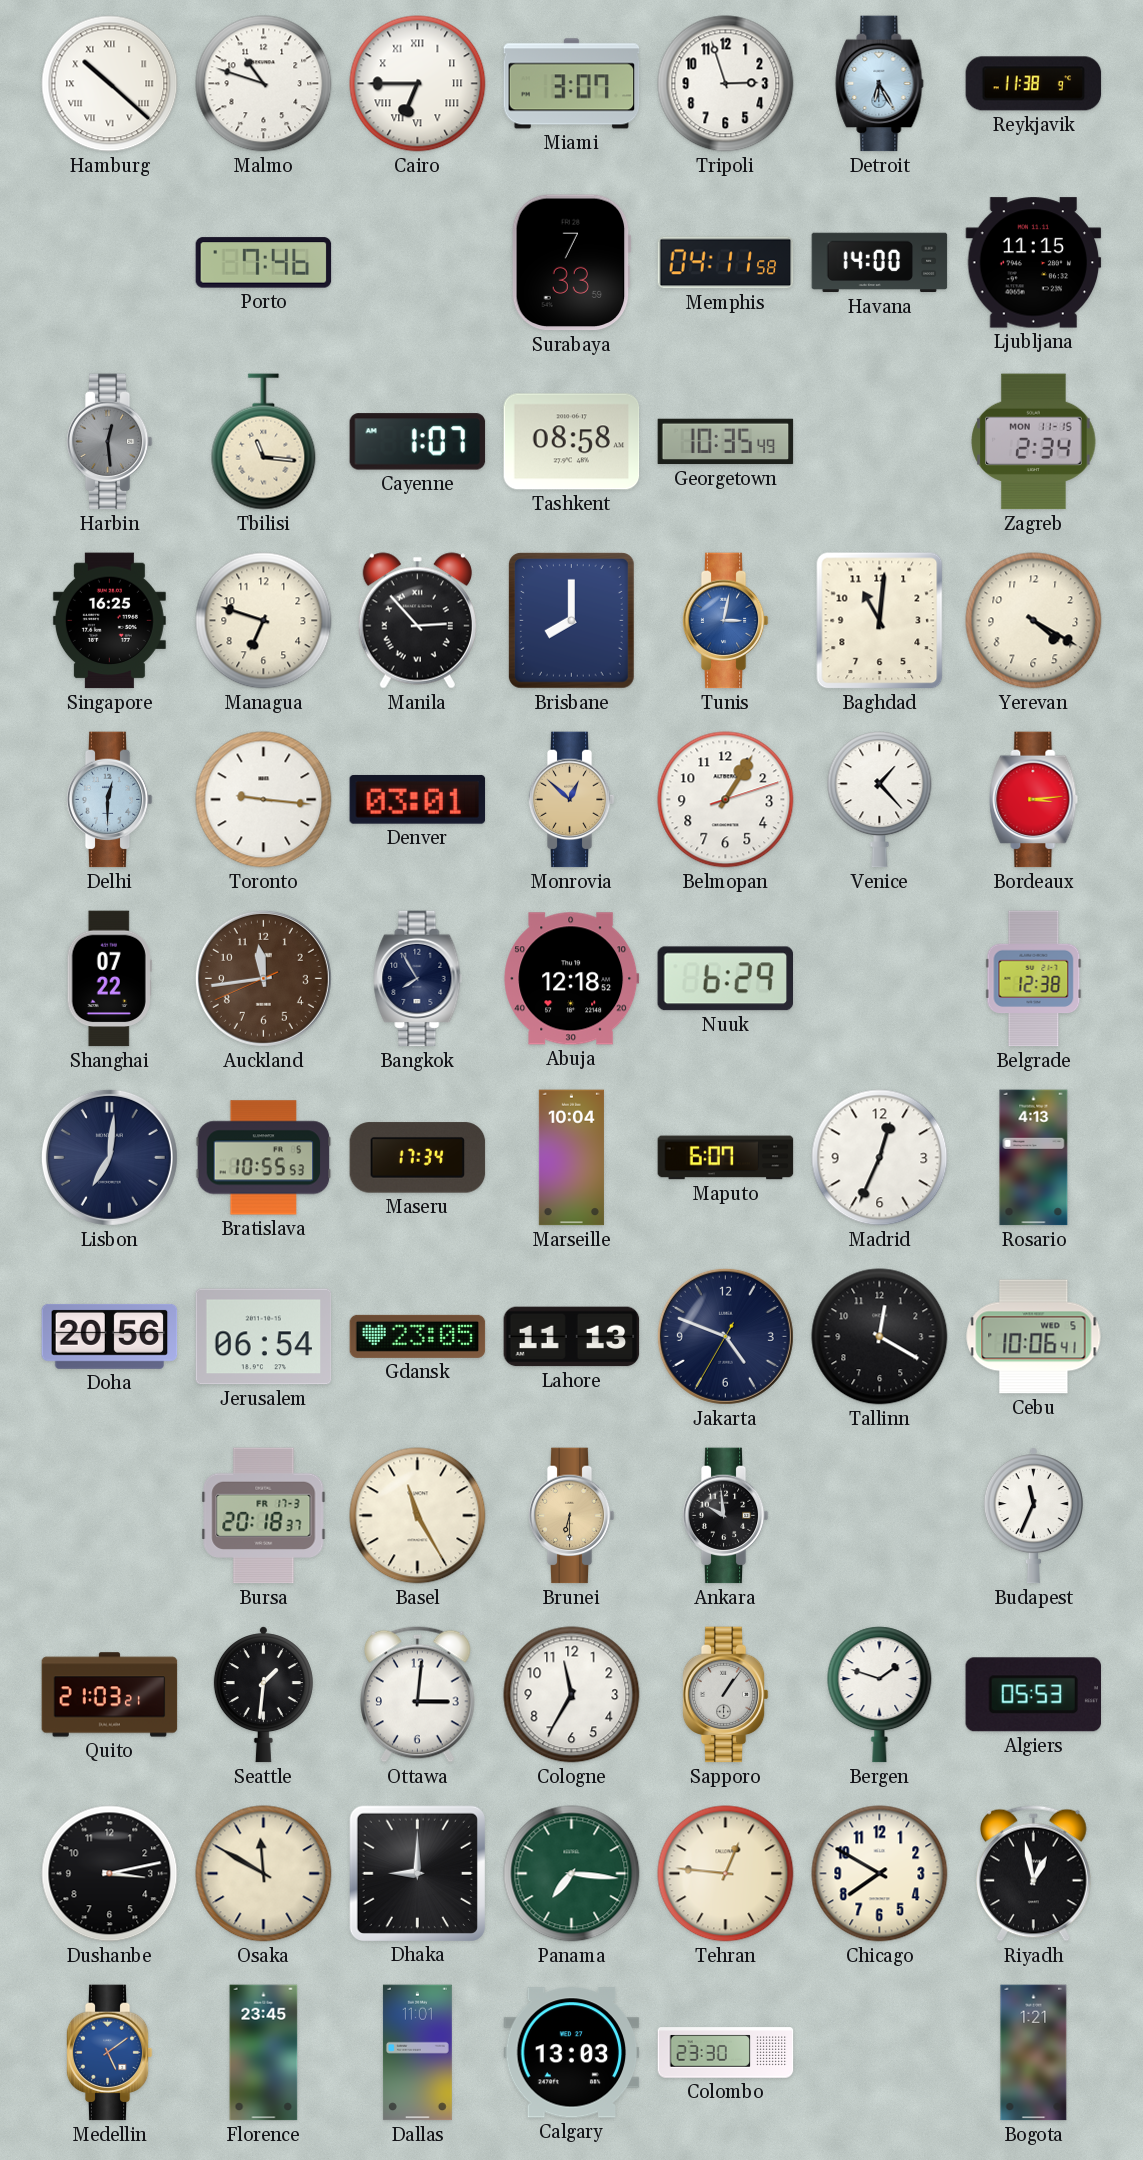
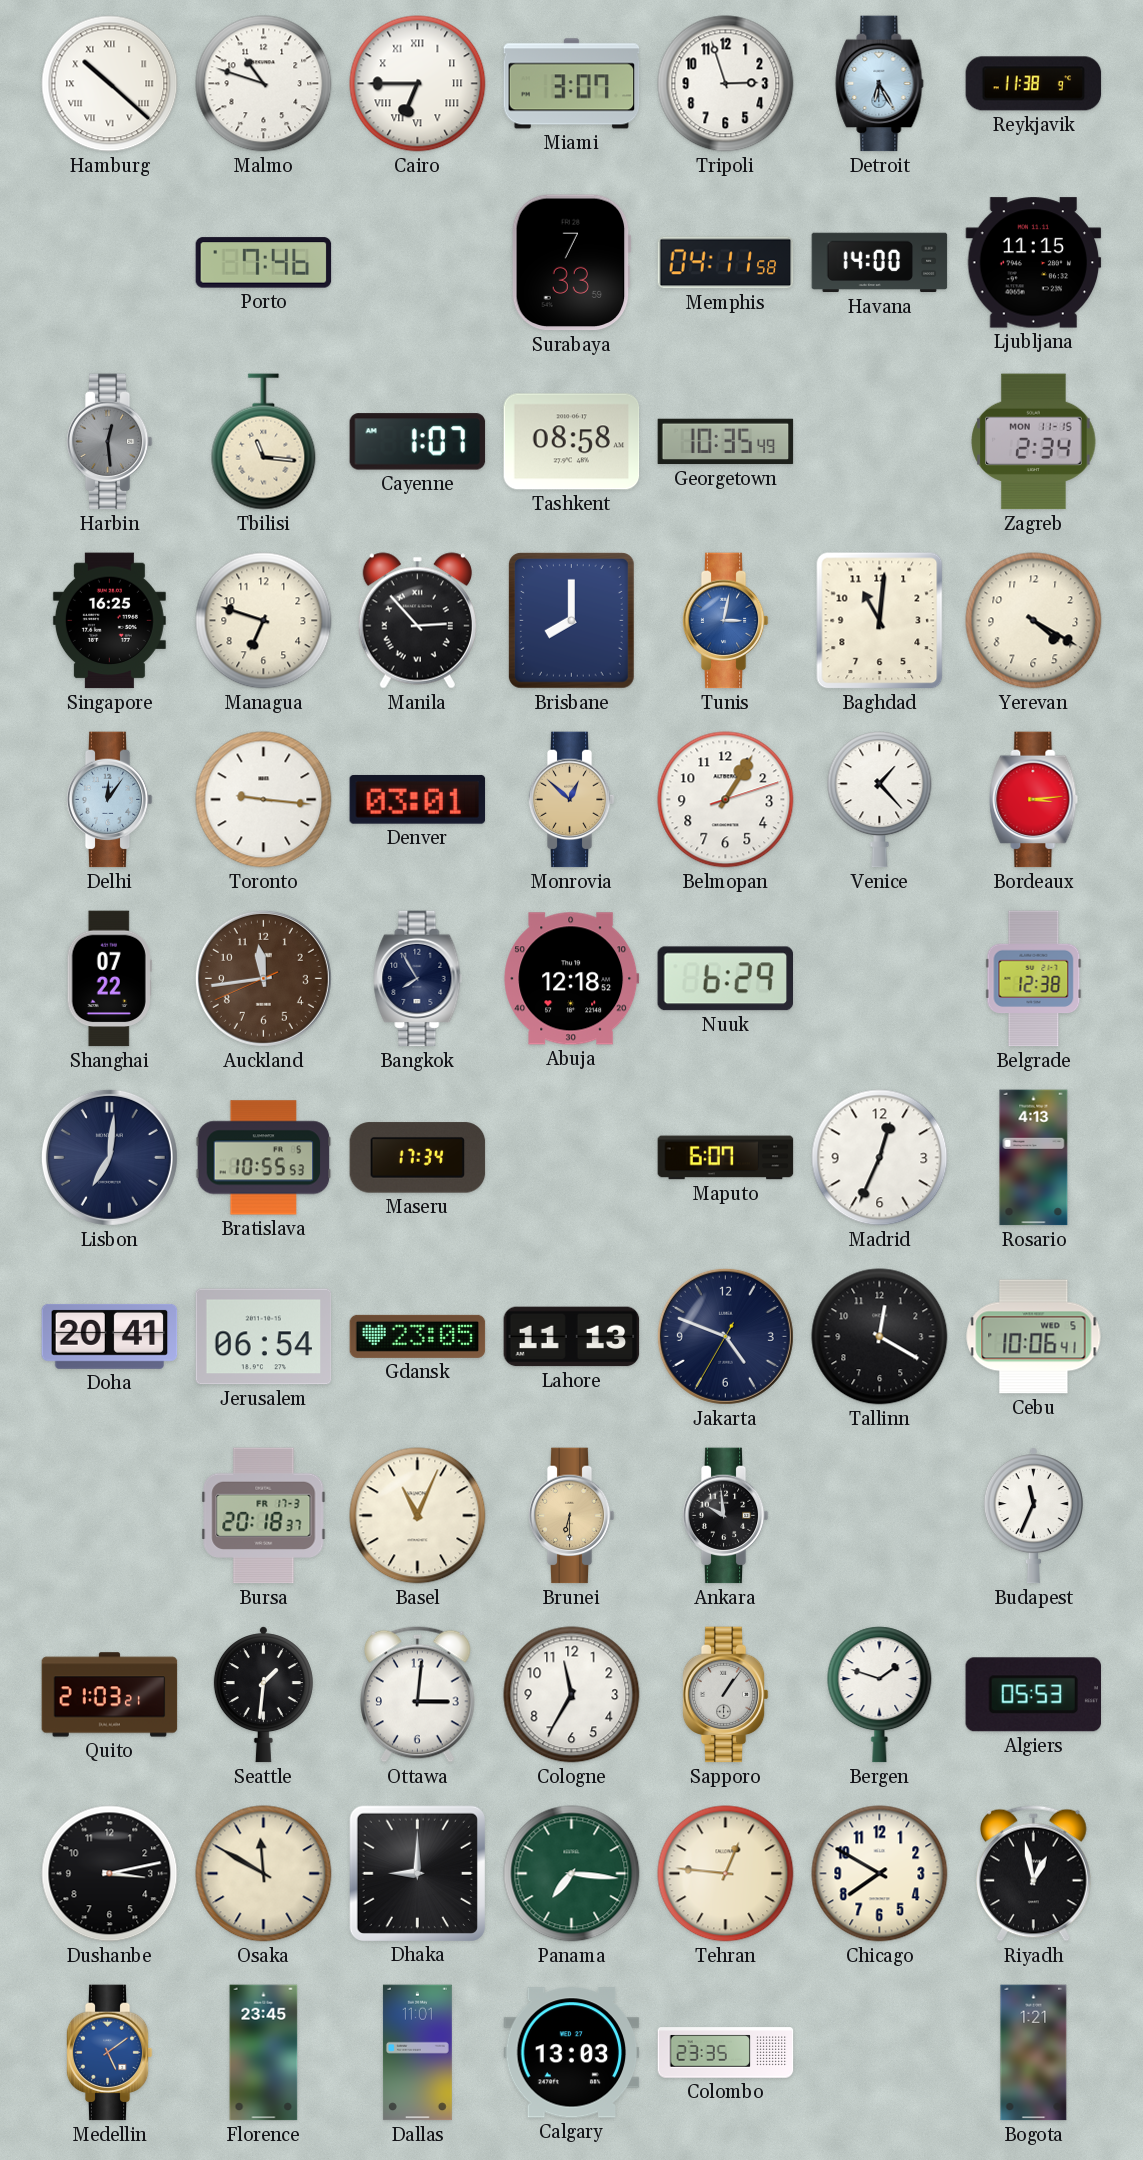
Delhi: 12:30 -> 12:06
Marseille: 10:04 -> none
Doha: 20:56 -> 20:41
Basel: 11:25 -> 11:04
Colombo: 23:30 -> 23:35
